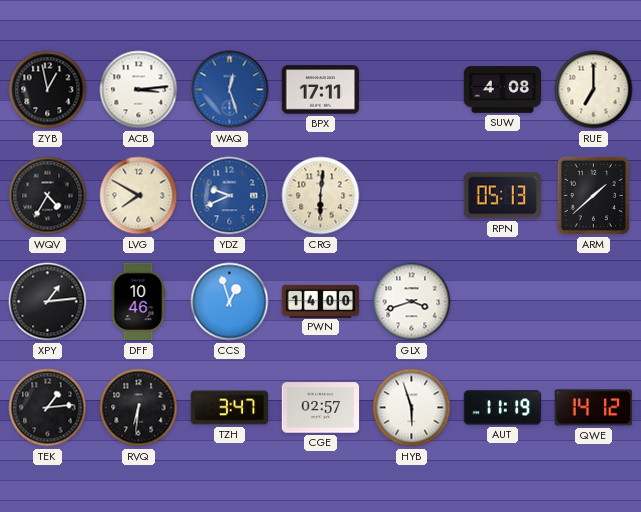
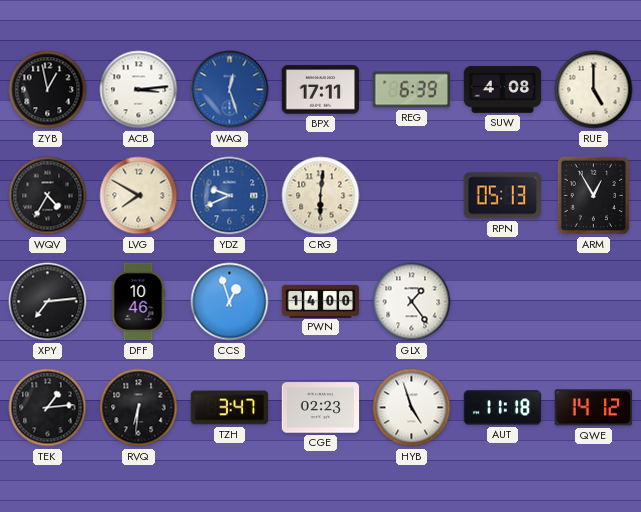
REG: none -> 6:39
RUE: 7:00 -> 5:00
ARM: 1:38 -> 12:55
XPY: 1:14 -> 7:14
GLX: 3:42 -> 1:24
CGE: 02:57 -> 02:23
HYB: 5:57 -> 4:57
AUT: 11:19 -> 11:18
